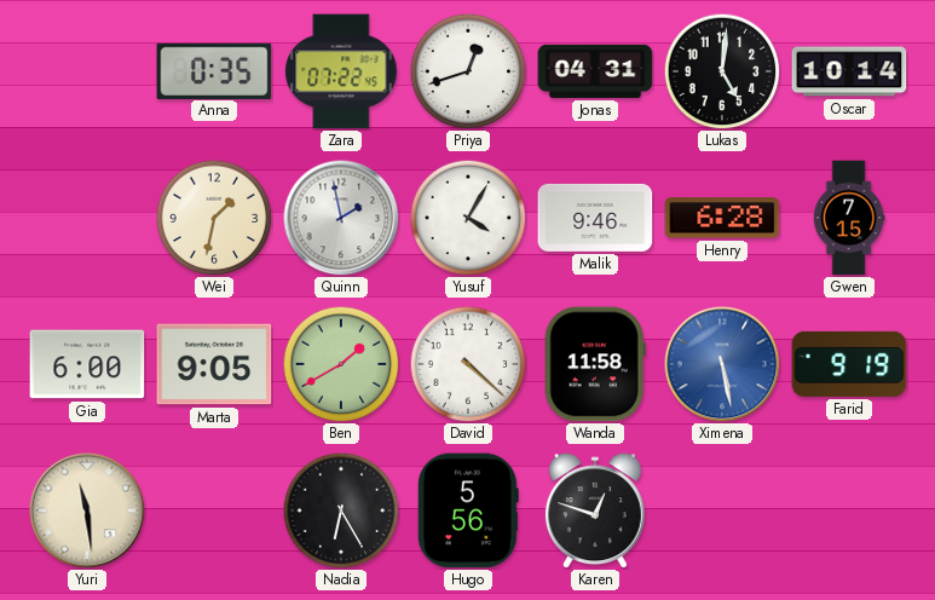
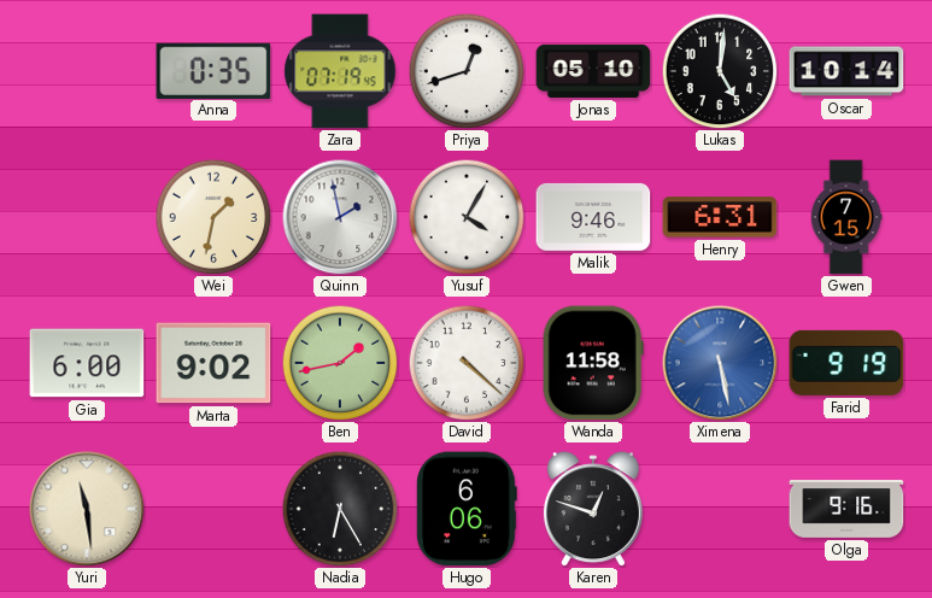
Zara: 07:22 -> 07:19
Jonas: 04:31 -> 05:10
Henry: 6:28 -> 6:31
Marta: 9:05 -> 9:02
Ben: 1:40 -> 1:43
Hugo: 5:56 -> 6:06
Olga: none -> 9:16
